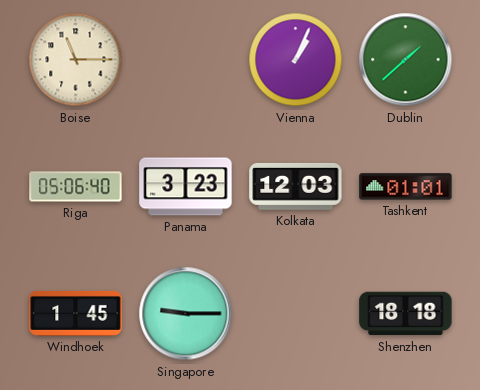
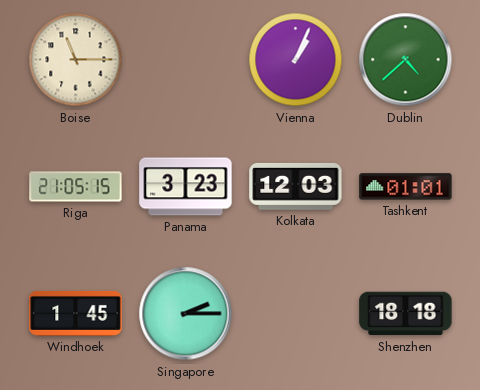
Dublin: 1:38 -> 4:38
Riga: 05:06 -> 21:05
Singapore: 9:15 -> 2:15
